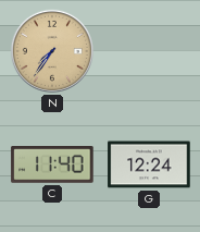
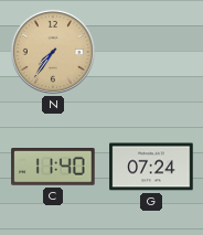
G: 12:24 -> 07:24
